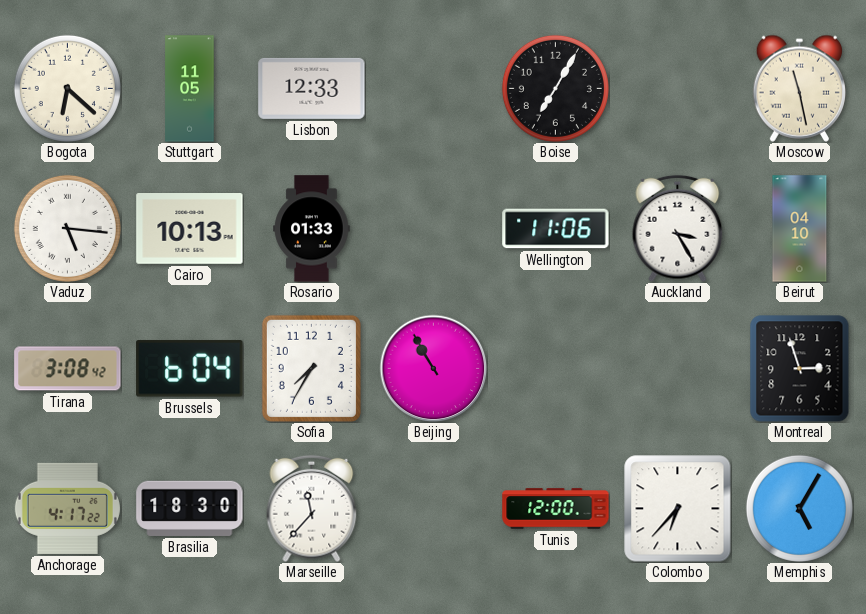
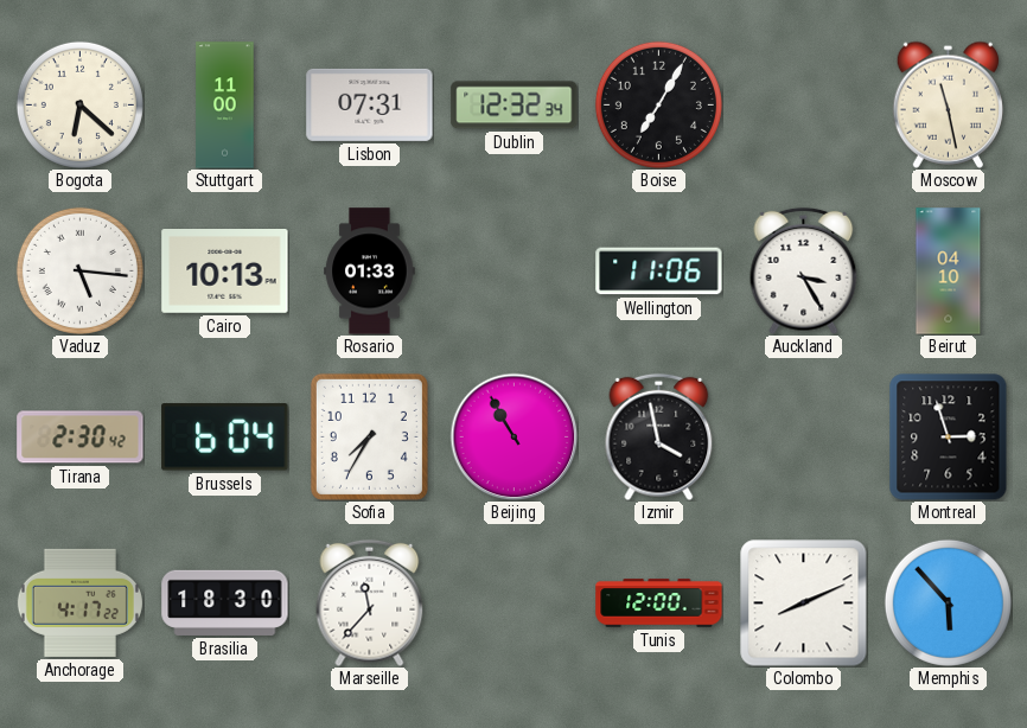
Stuttgart: 11:05 -> 11:00
Lisbon: 12:33 -> 07:31
Dublin: none -> 12:32
Tirana: 3:08 -> 2:30
Izmir: none -> 3:58
Colombo: 6:37 -> 8:11
Memphis: 5:05 -> 5:53
